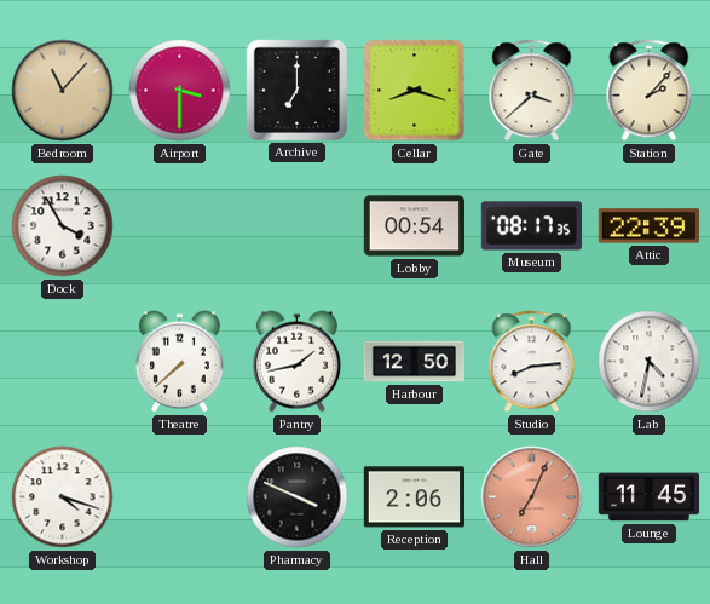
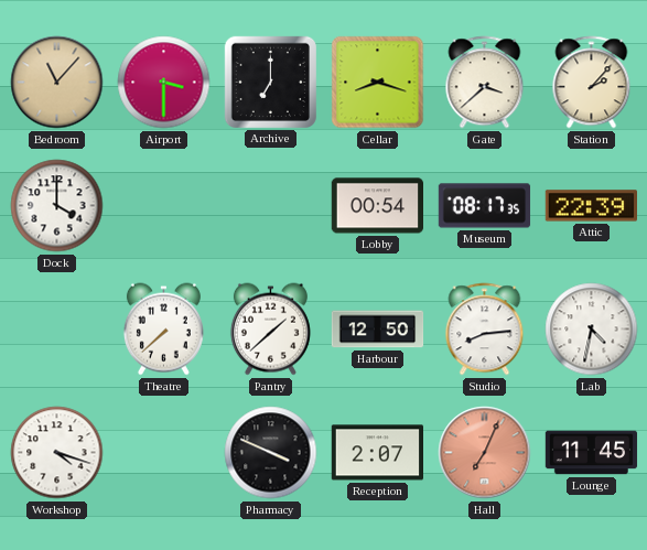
Dock: 3:55 -> 4:00
Pantry: 1:43 -> 1:38
Reception: 2:06 -> 2:07
